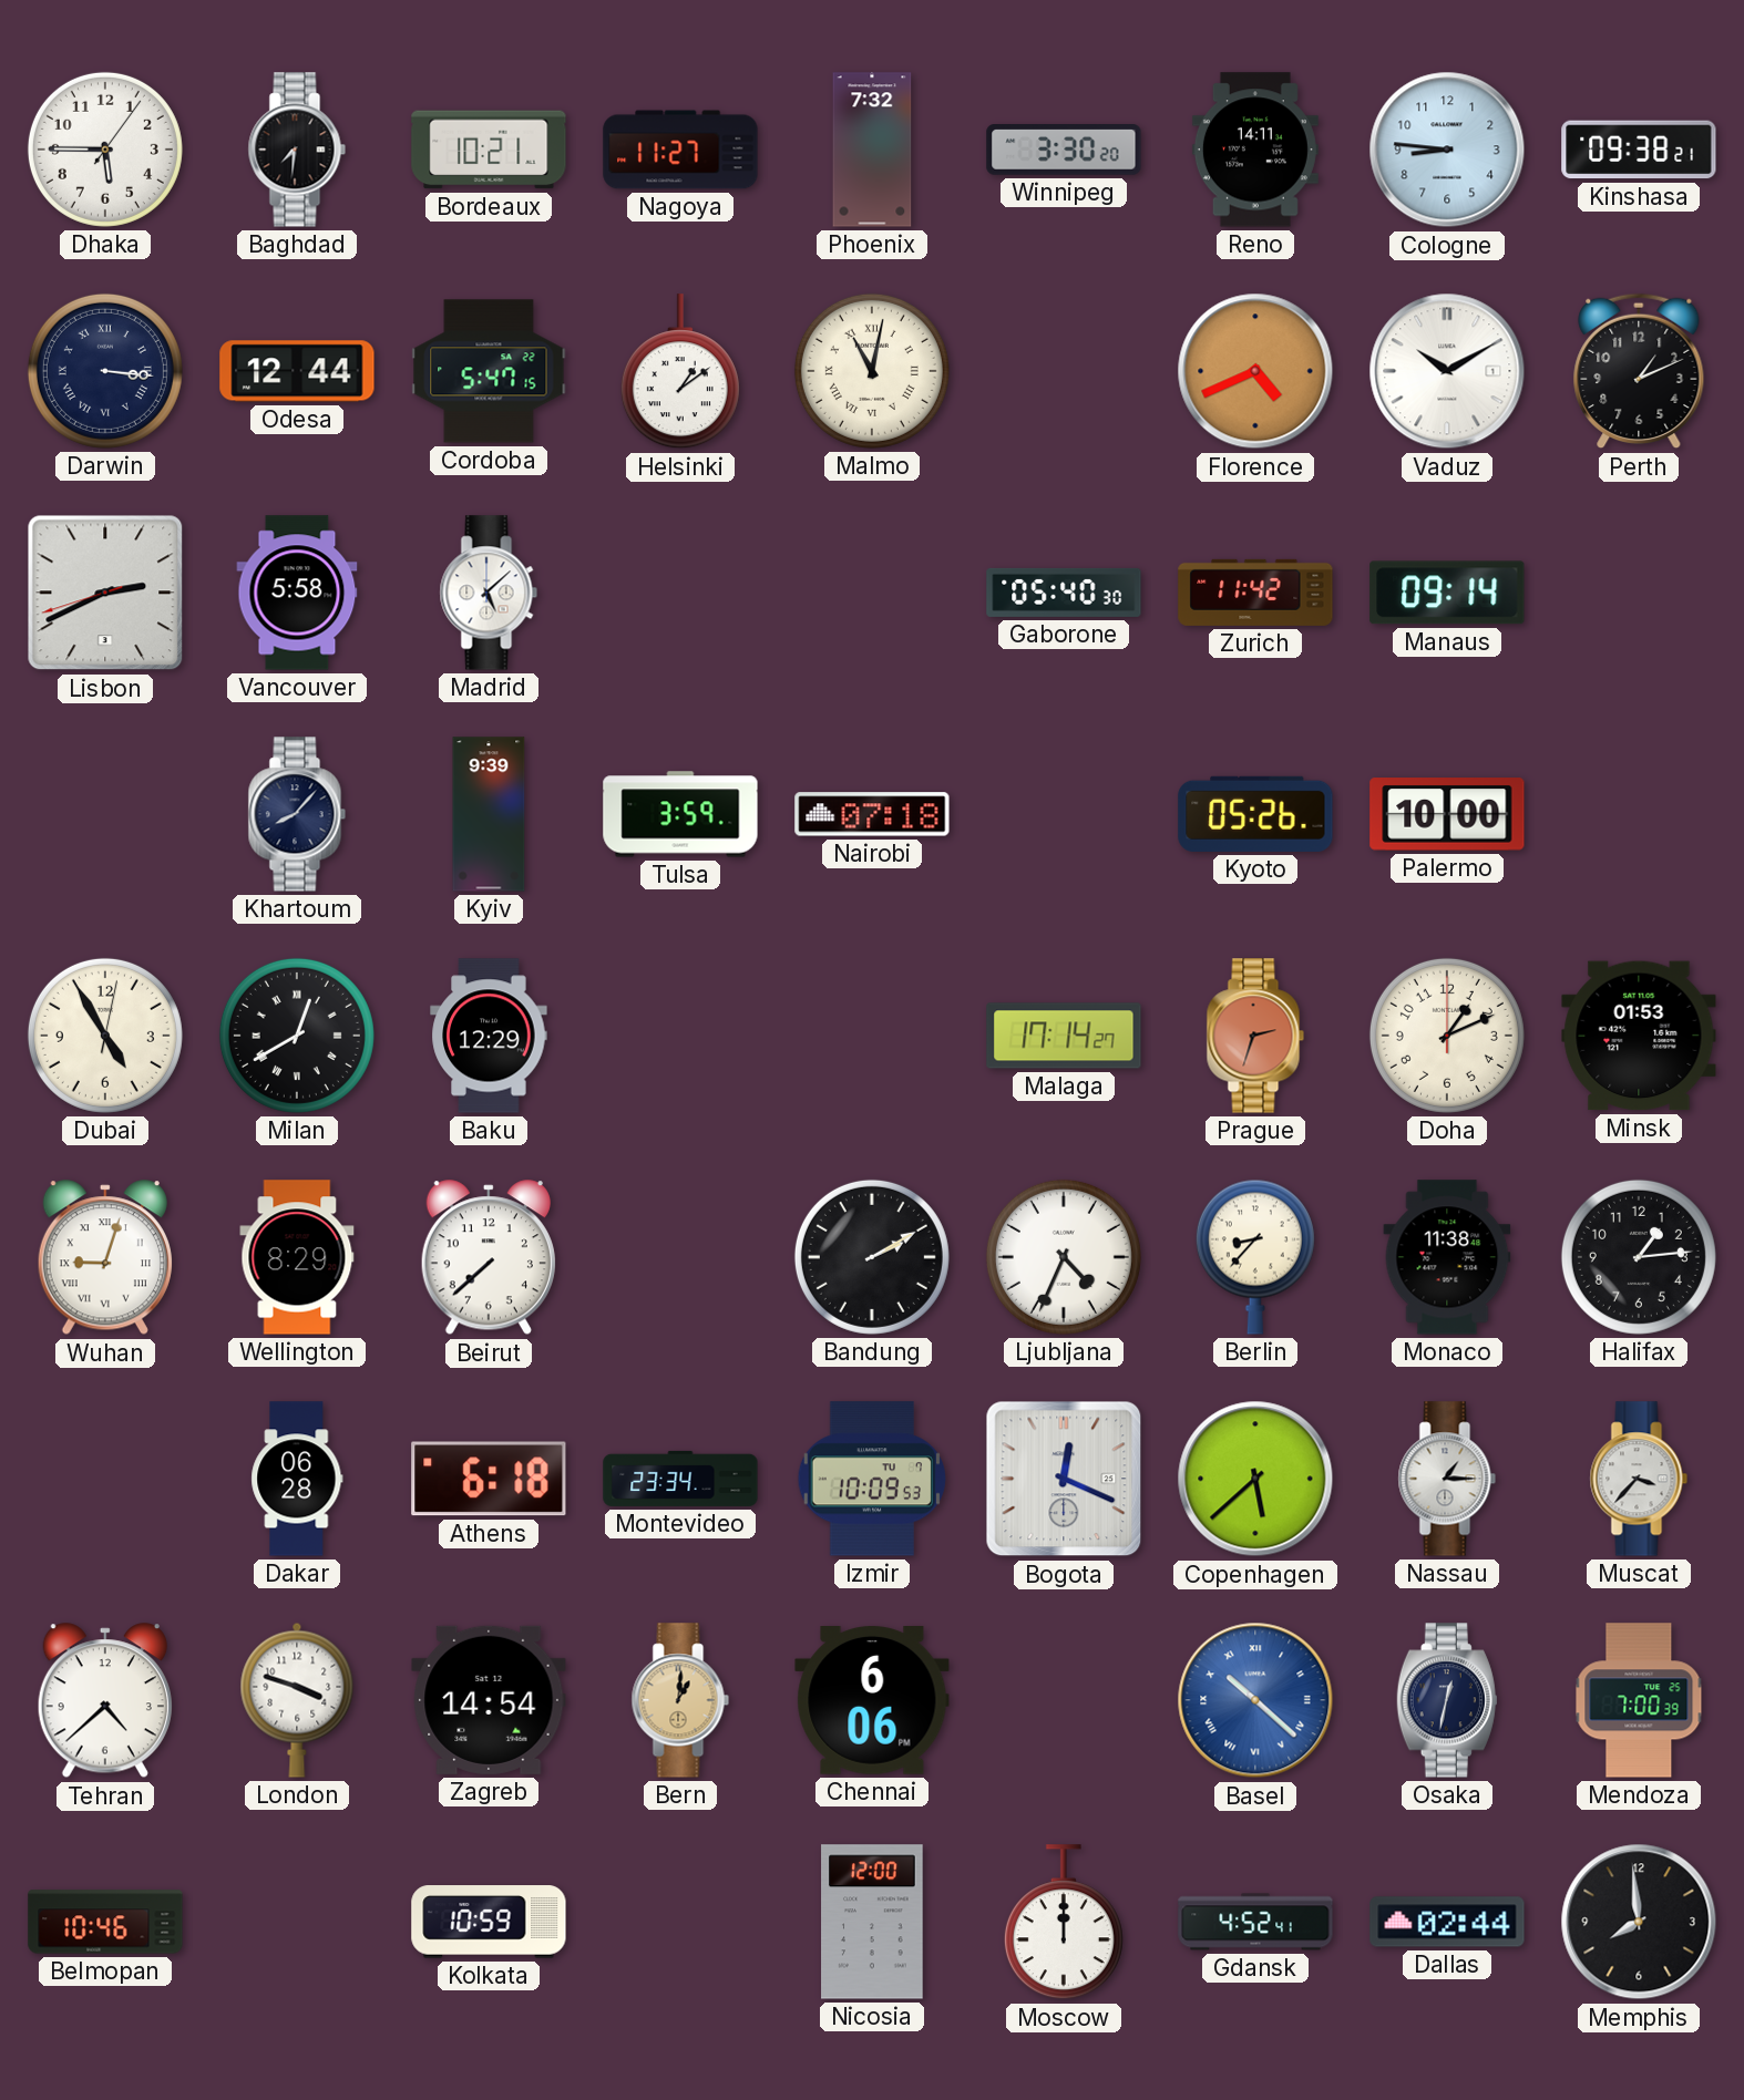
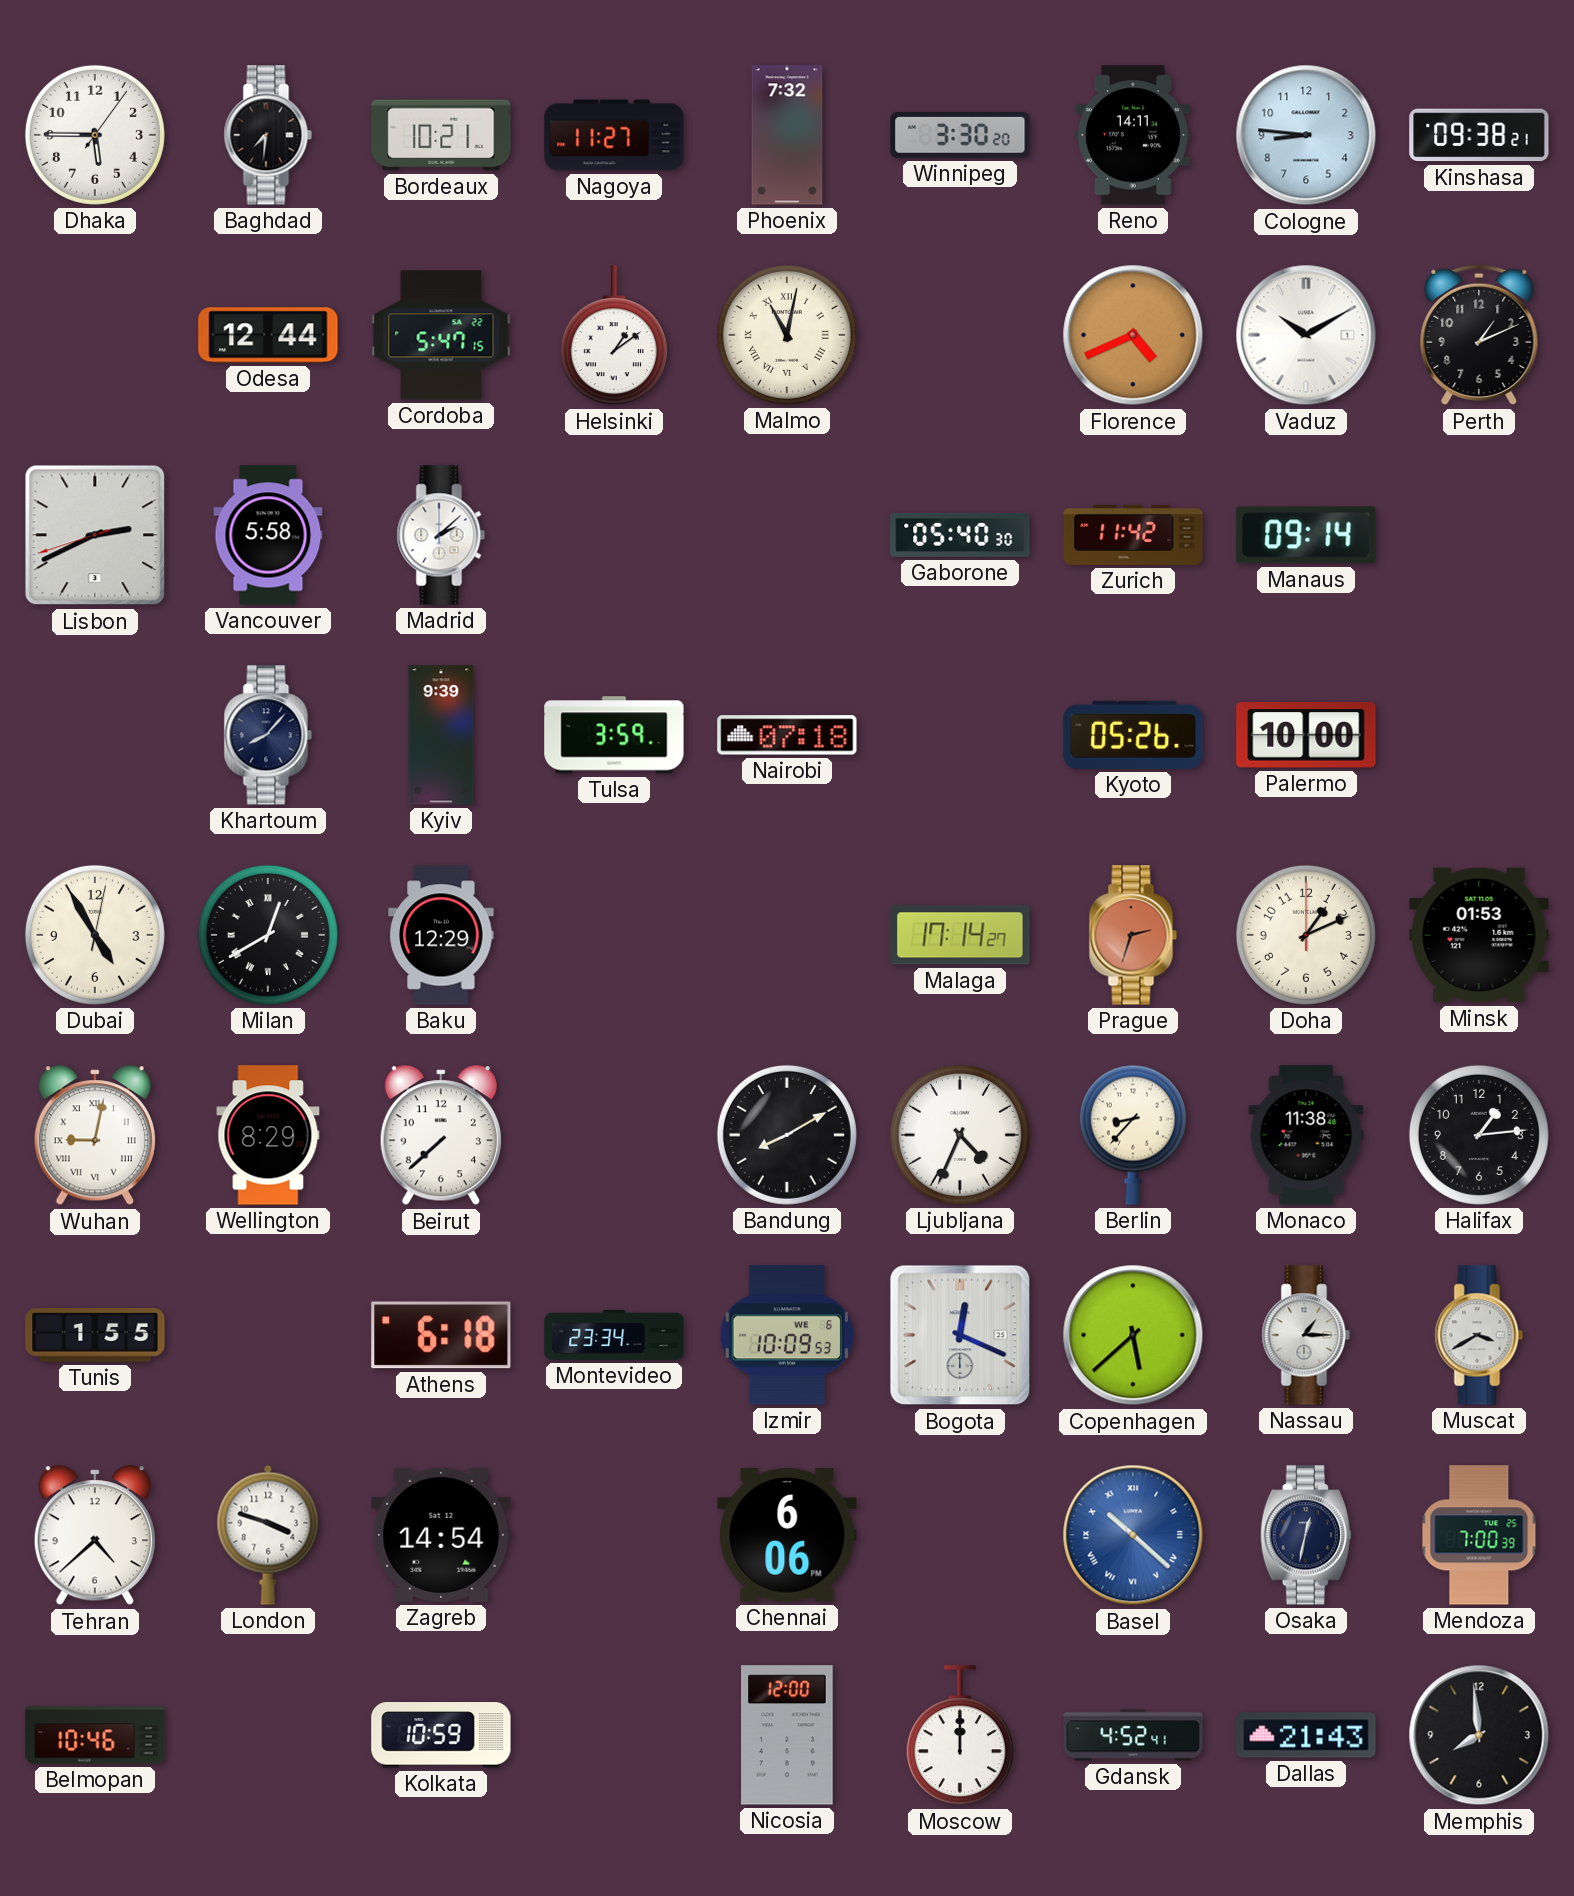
Darwin: 3:16 -> none
Madrid: 5:08 -> 2:08
Wuhan: 9:03 -> 9:02
Bandung: 2:10 -> 8:10
Tunis: none -> 1:55
Dakar: 06:28 -> none
Izmir date: TU 7 -> WE 6
Muscat: 3:37 -> 3:40
Bern: 1:01 -> none
Dallas: 02:44 -> 21:43
